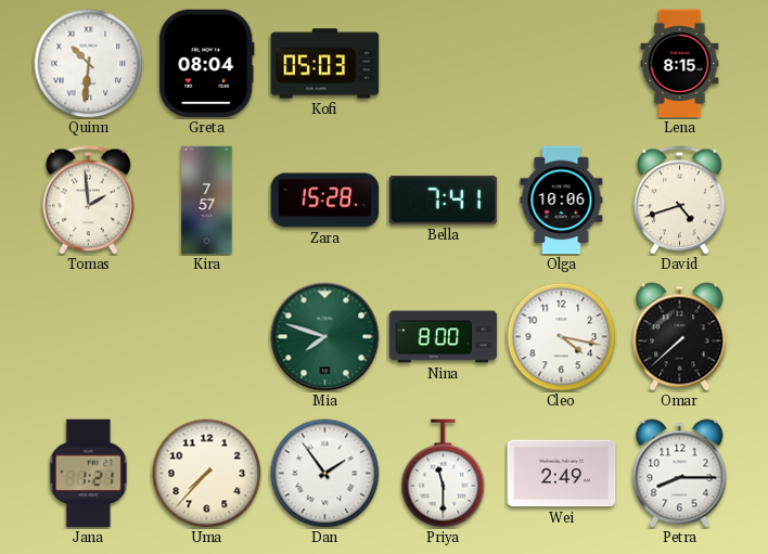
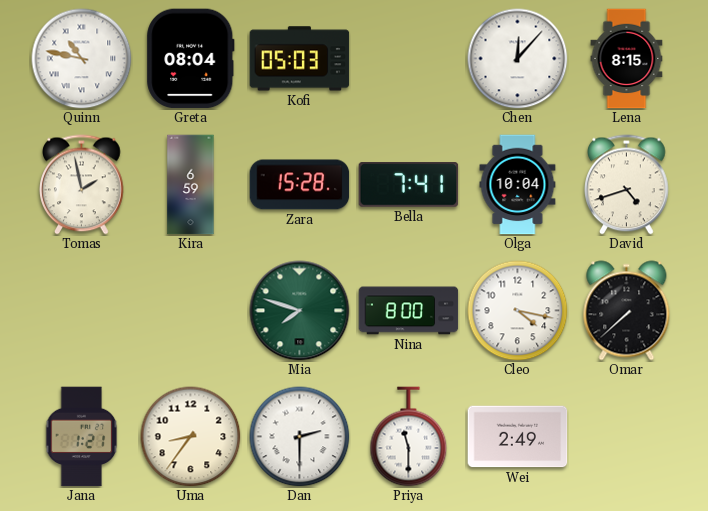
Quinn: 10:31 -> 10:47
Chen: none -> 12:07
Tomas: 1:59 -> 1:58
Kira: 7:57 -> 6:59
Olga: 10:06 -> 10:04
Uma: 7:37 -> 8:36
Dan: 1:54 -> 2:30
Petra: 8:15 -> none
